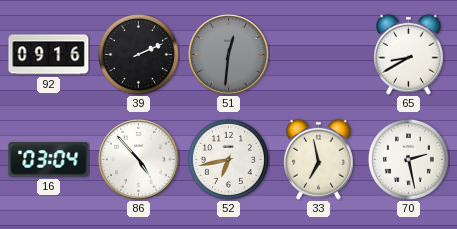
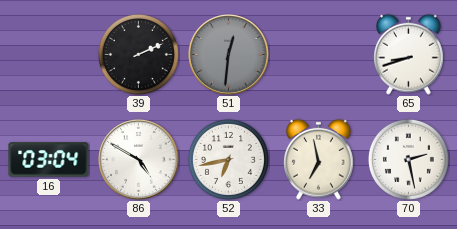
92: 09:16 -> none
65: 8:40 -> 8:42
86: 4:53 -> 4:50
